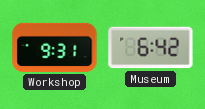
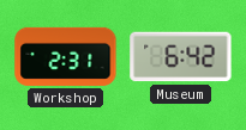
Workshop: 9:31 -> 2:31
